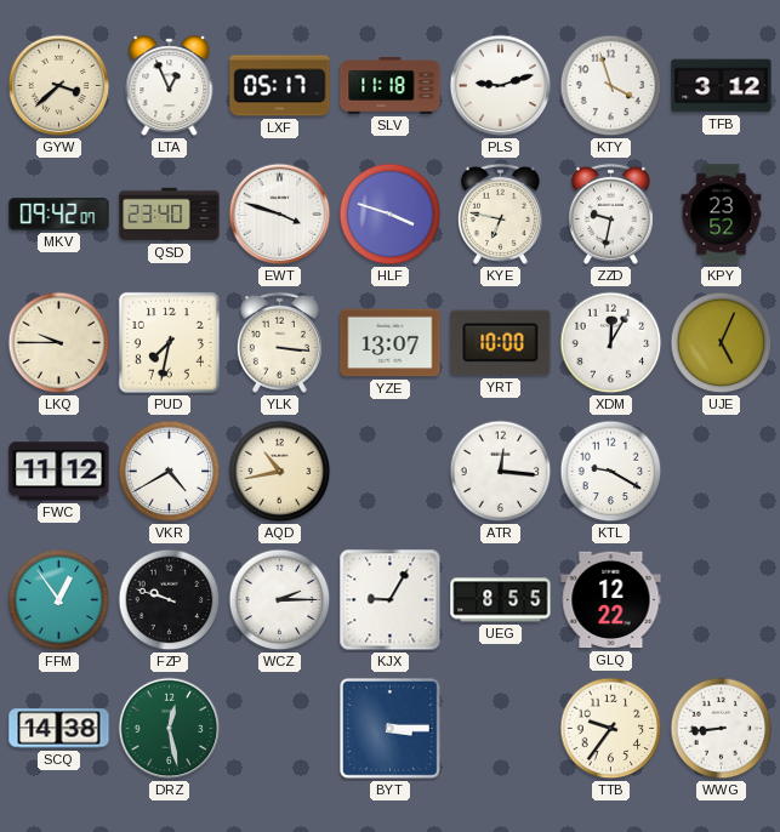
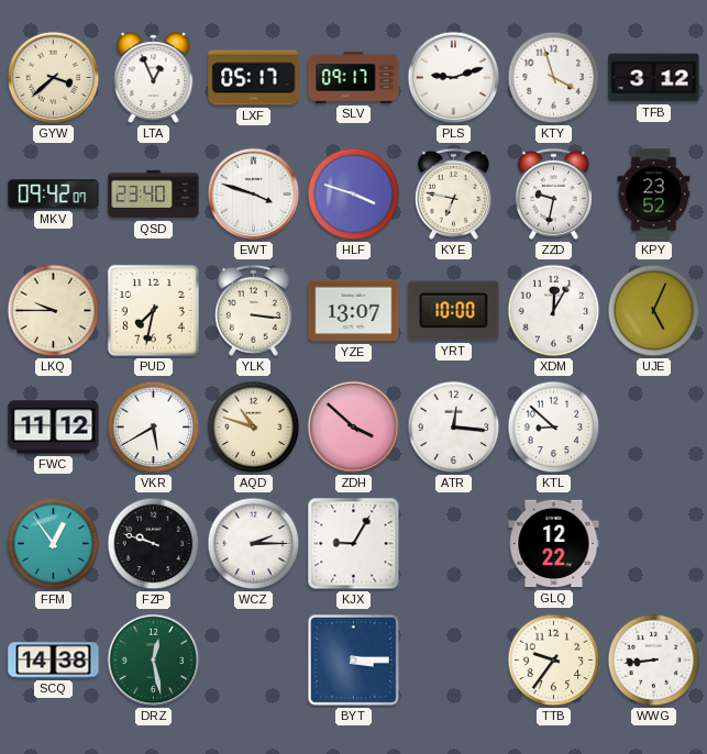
SLV: 11:18 -> 09:17
VKR: 4:40 -> 5:40
AQD: 10:43 -> 10:48
ZDH: none -> 3:52
KTL: 9:20 -> 8:52
UEG: 8:55 -> none
